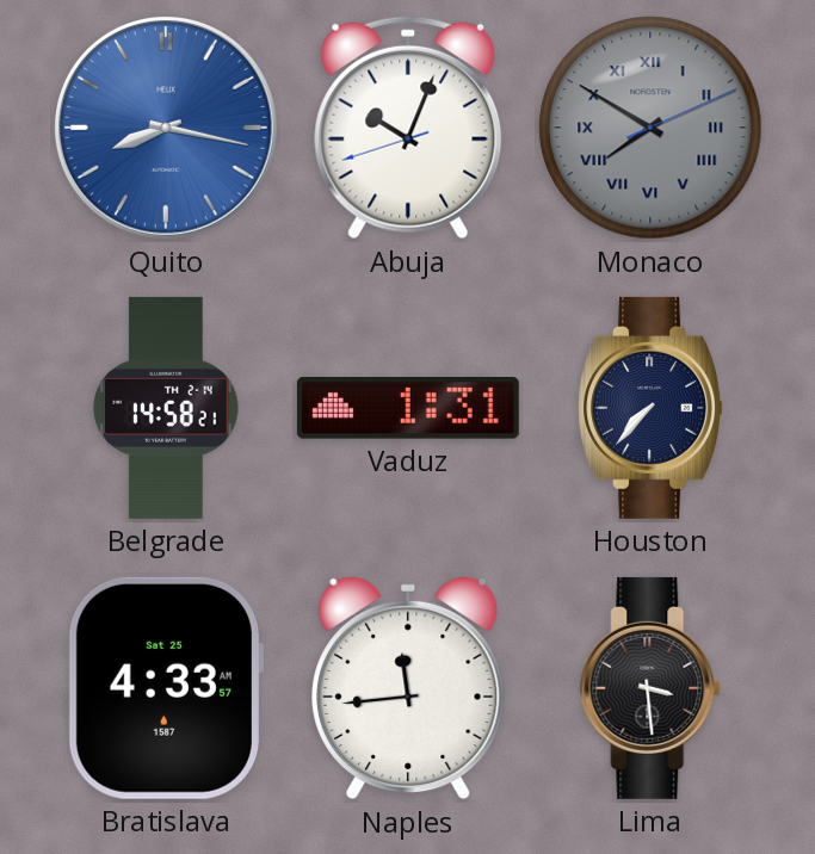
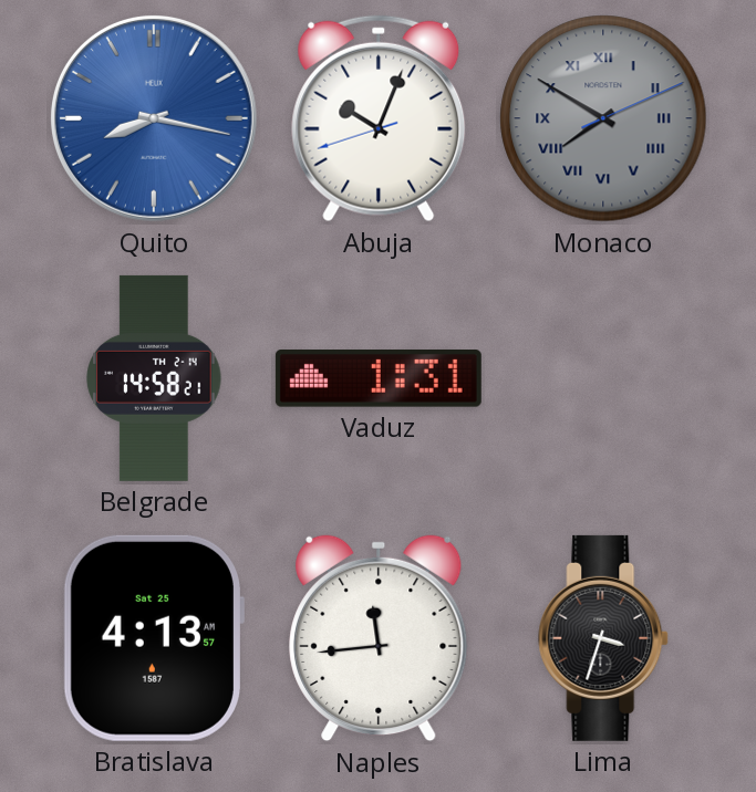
Houston: 7:37 -> none
Bratislava: 4:33 -> 4:13
Lima: 3:29 -> 3:33
